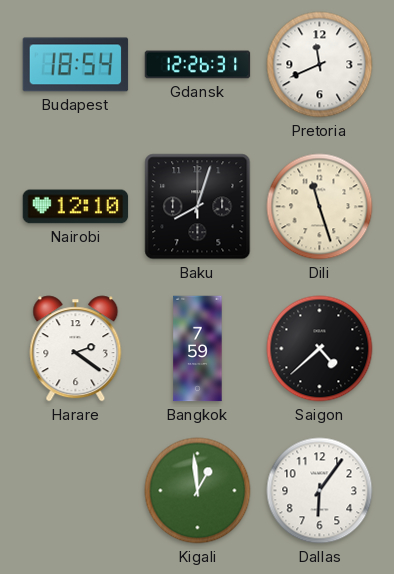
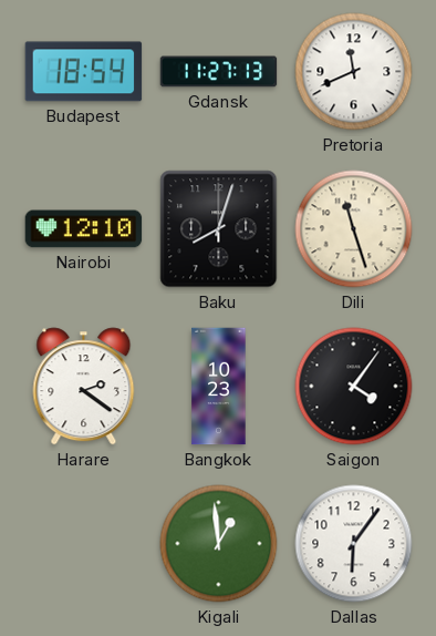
Gdansk: 12:26 -> 11:27
Bangkok: 7:59 -> 10:23
Saigon: 4:38 -> 4:06
